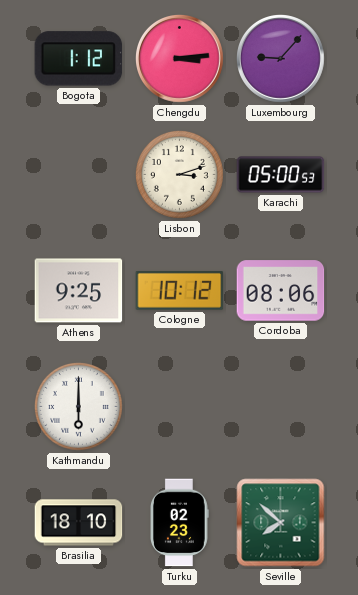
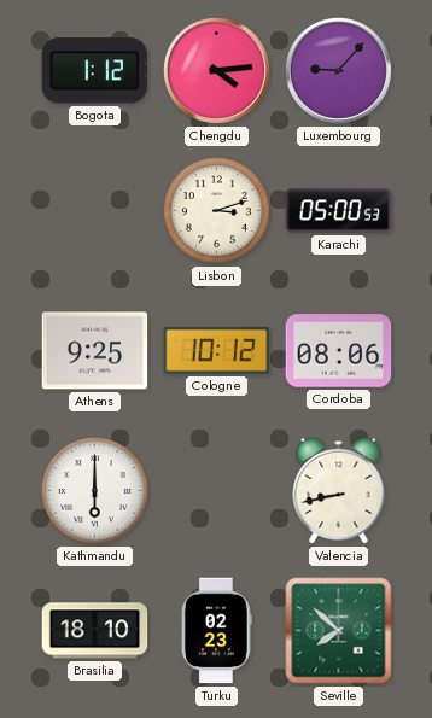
Chengdu: 3:14 -> 4:14
Valencia: none -> 8:43
